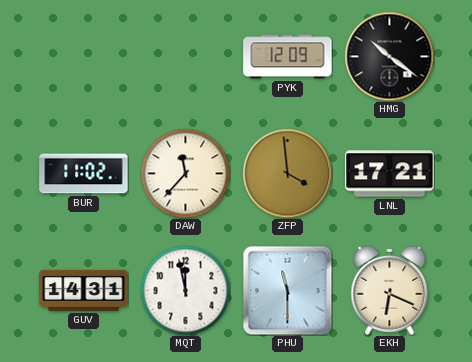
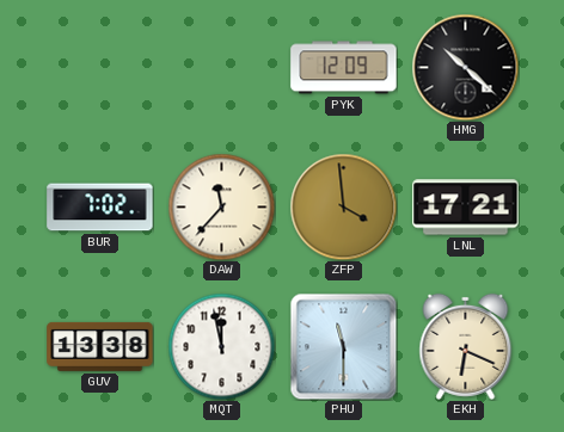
HMG: 10:21 -> 10:22
BUR: 11:02 -> 7:02
GUV: 14:31 -> 13:38
